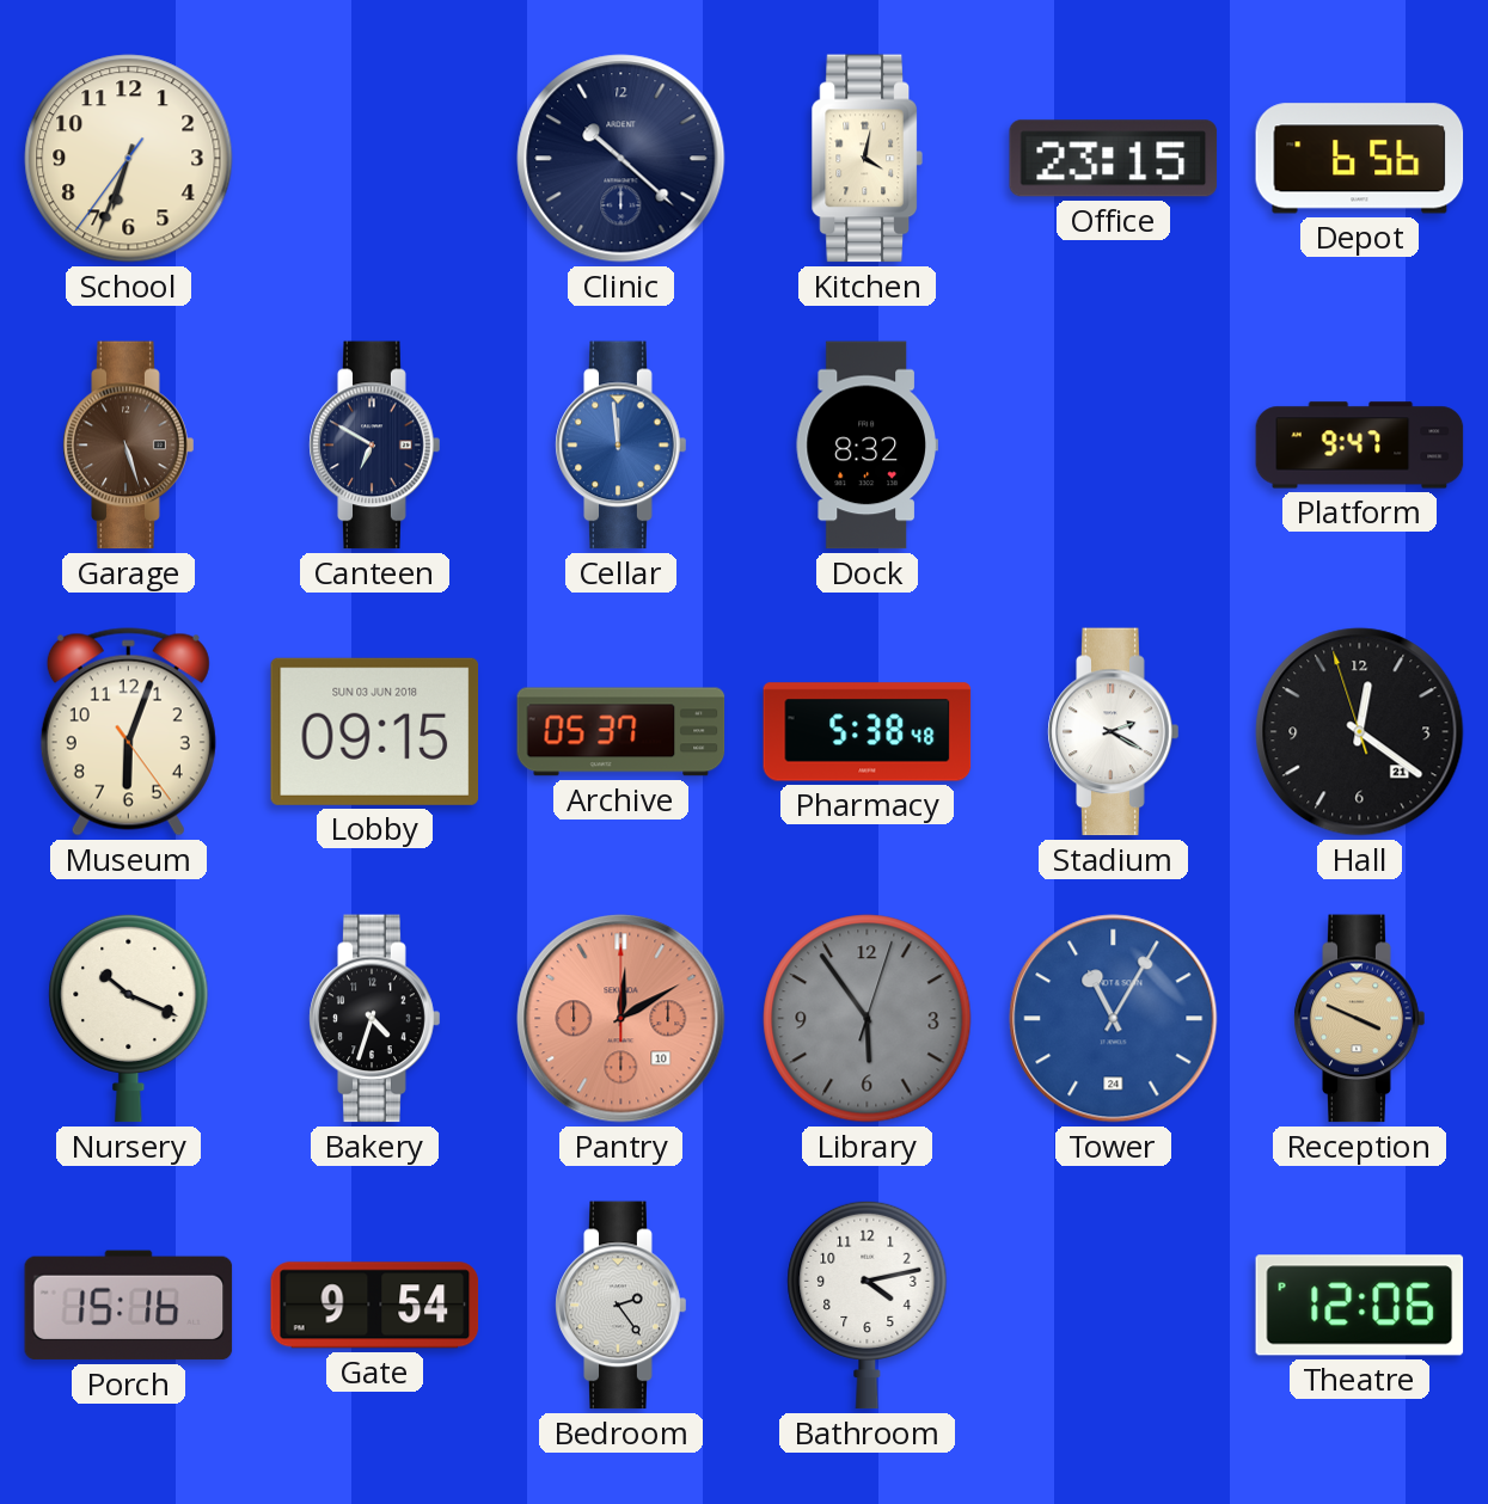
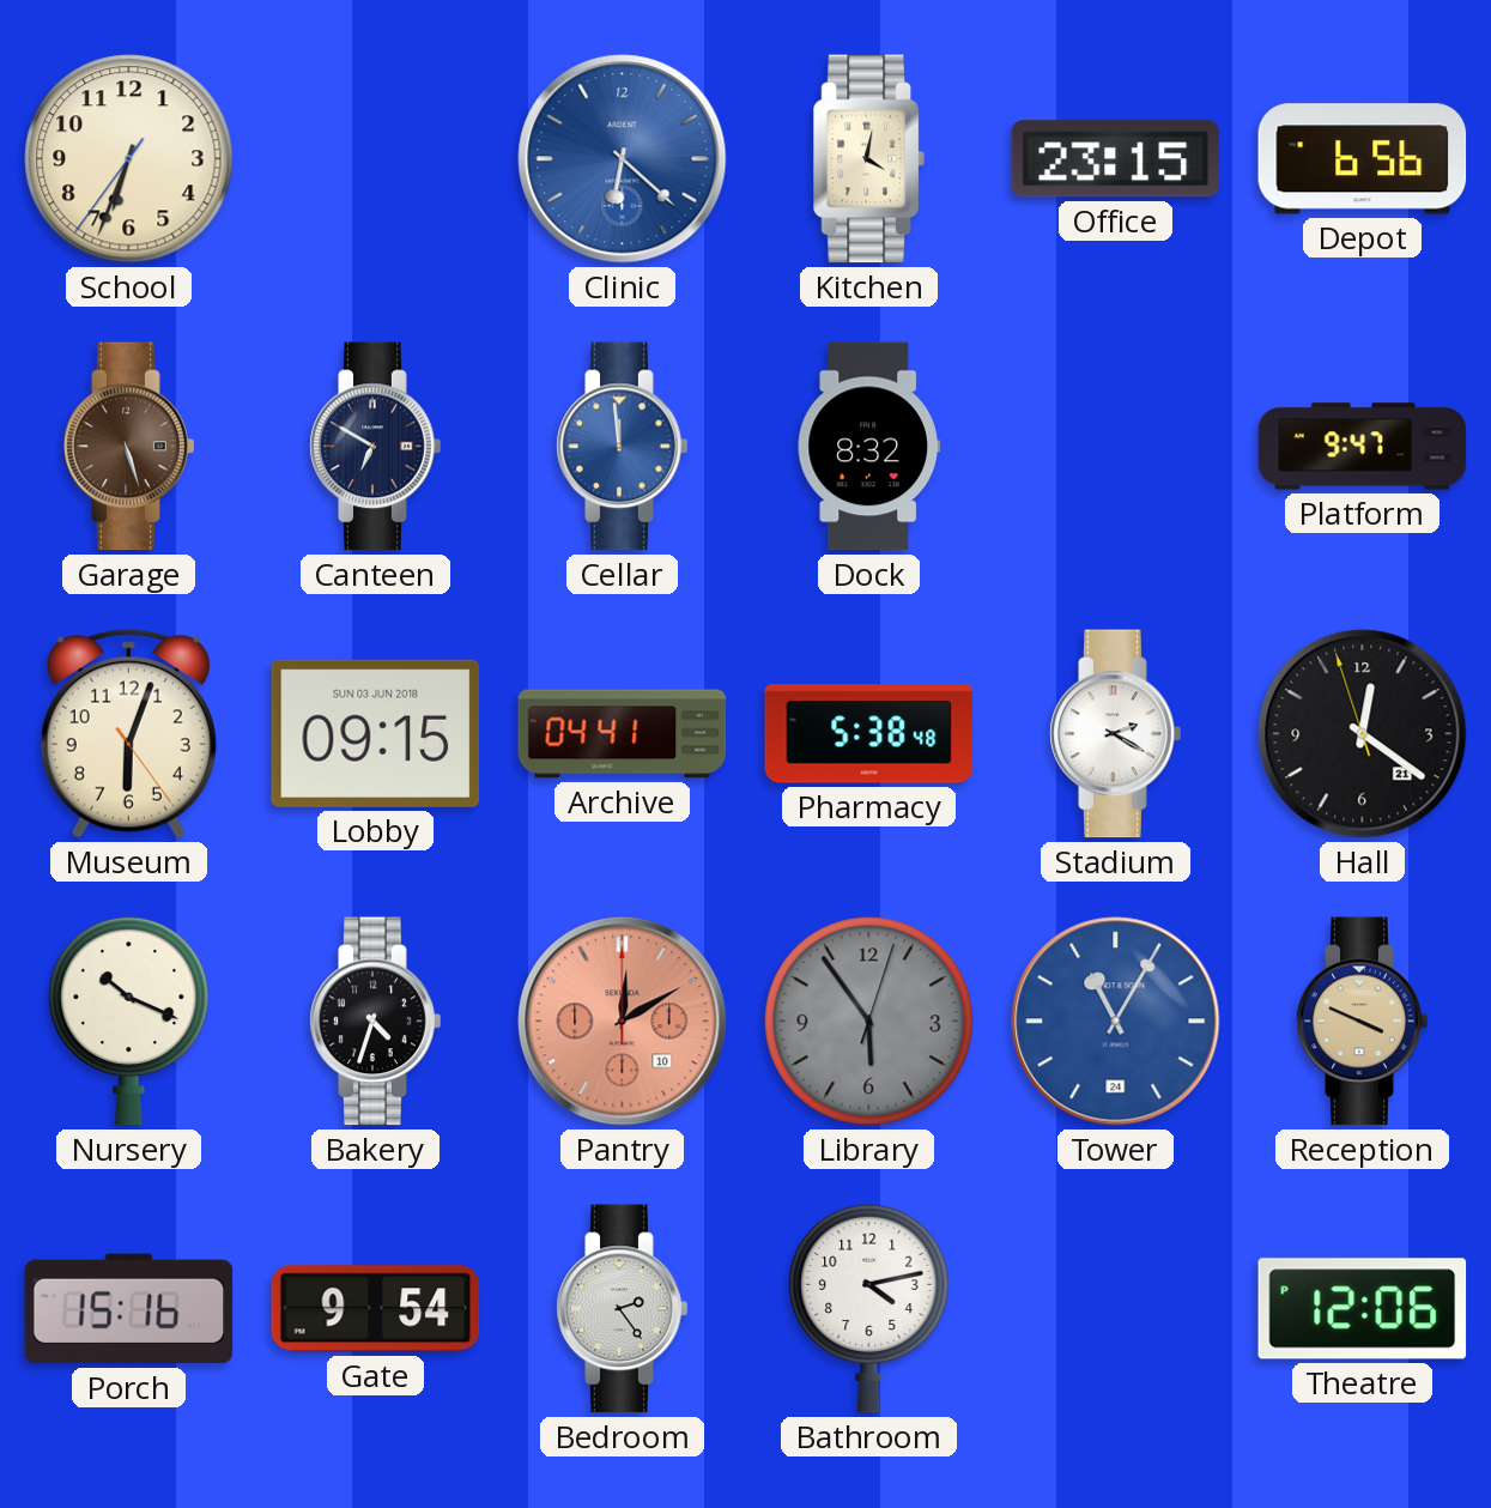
Clinic: 10:22 -> 6:22
Clinic dial: navy -> blue
Archive: 05:37 -> 04:41
